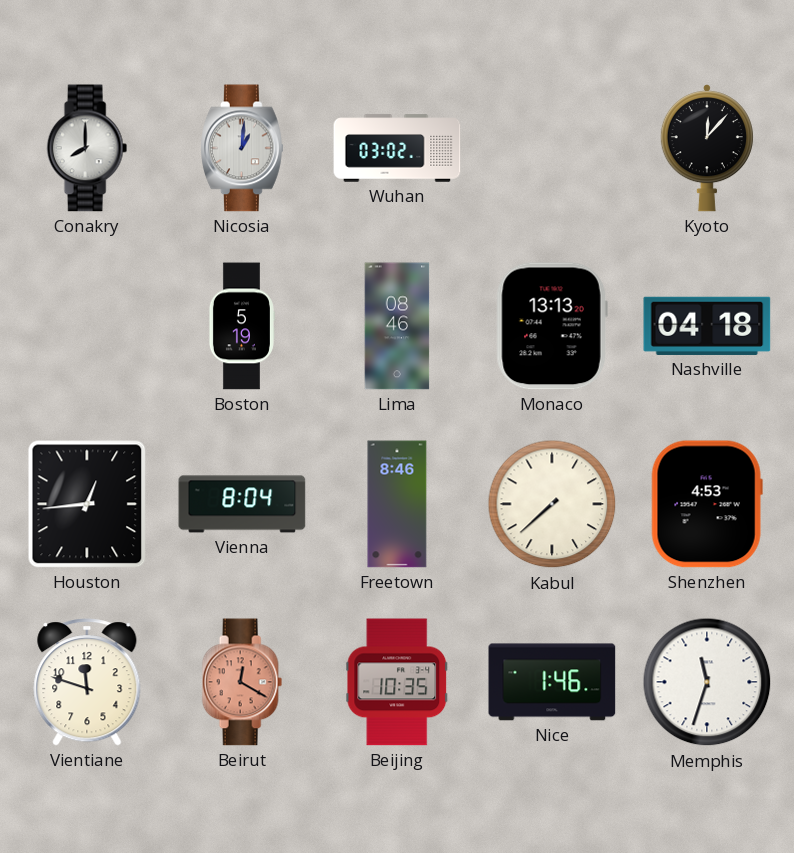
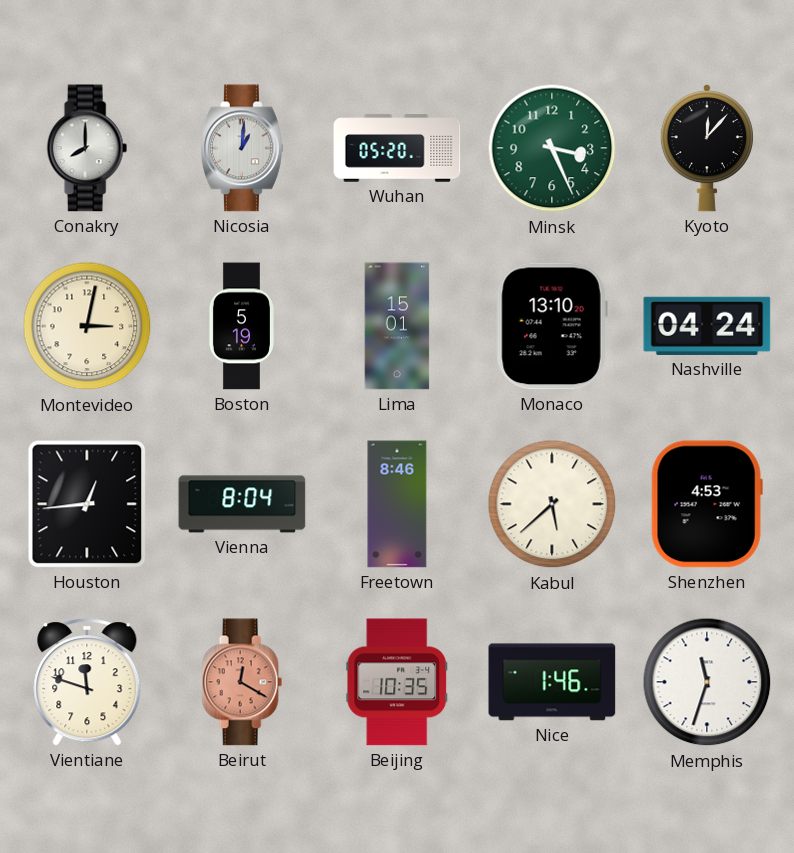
Wuhan: 03:02 -> 05:20
Minsk: none -> 3:26
Montevideo: none -> 3:02
Lima: 08:46 -> 15:01
Monaco: 13:13 -> 13:10
Nashville: 04:18 -> 04:24
Kabul: 7:38 -> 5:38
